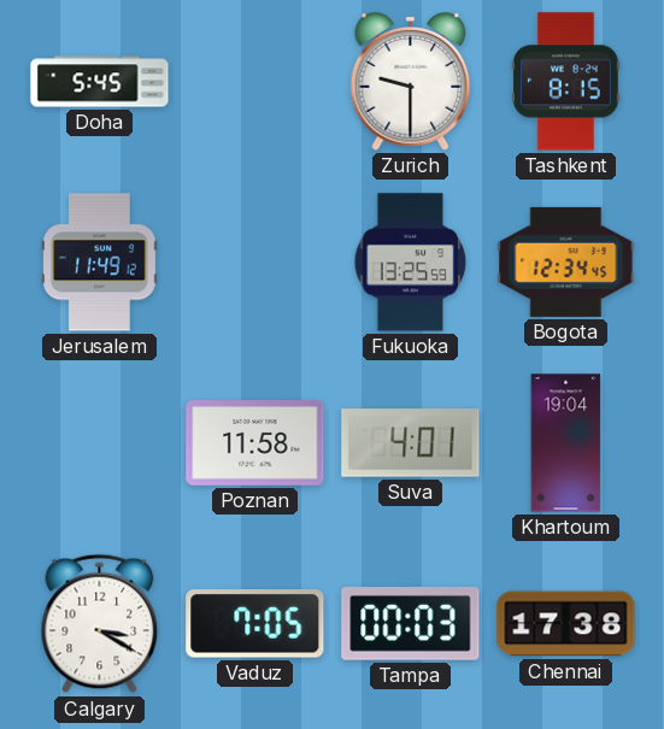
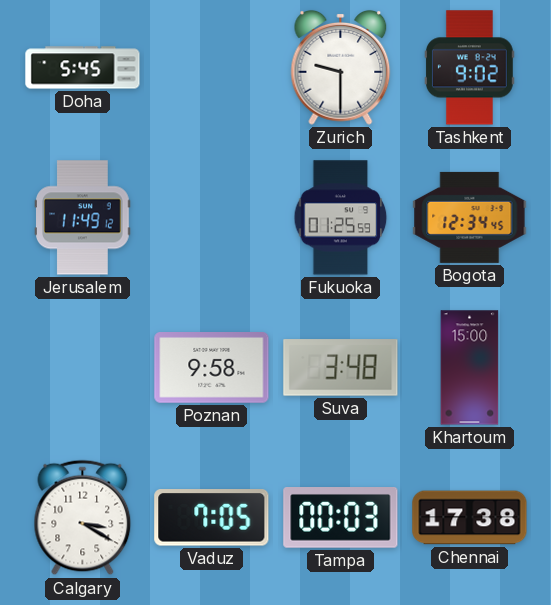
Tashkent: 8:15 -> 9:02
Fukuoka: 13:25 -> 01:25
Poznan: 11:58 -> 9:58
Suva: 4:01 -> 3:48
Khartoum: 19:04 -> 15:00
